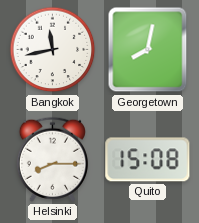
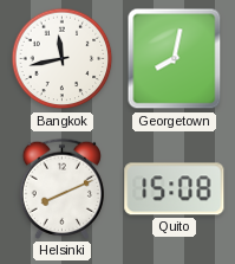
Helsinki: 8:15 -> 8:11
